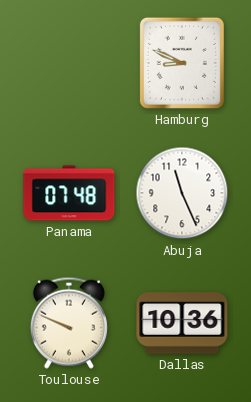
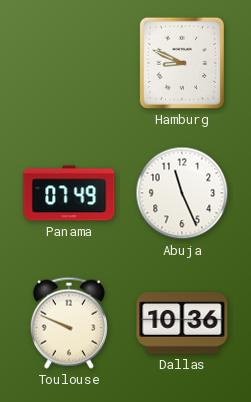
Panama: 07:48 -> 07:49
